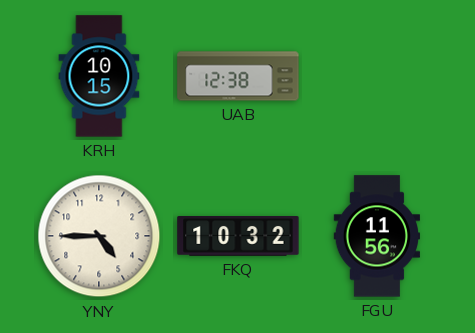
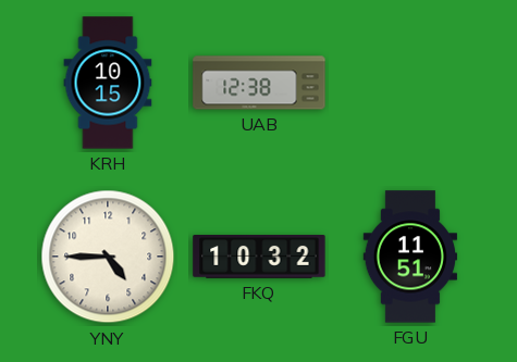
FGU: 11:56 -> 11:51
